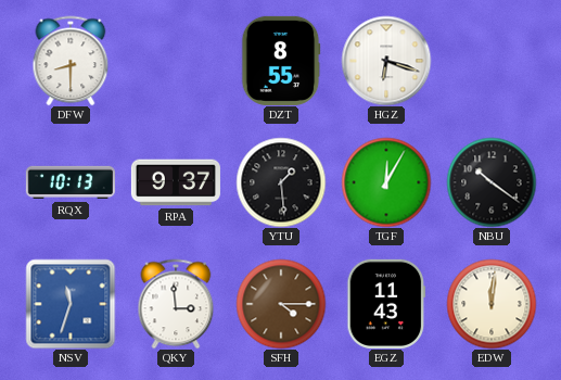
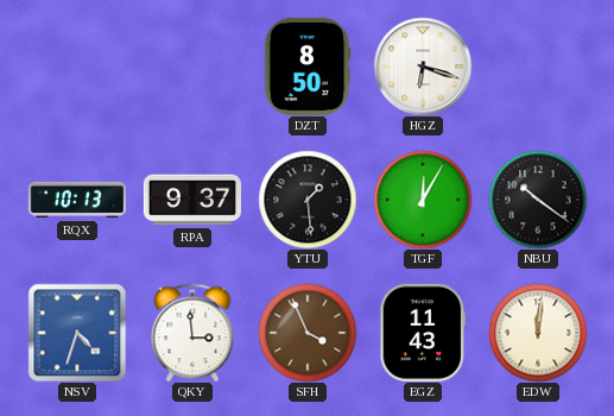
DFW: 8:30 -> none
DZT: 8:55 -> 8:50
NSV: 11:33 -> 4:33
SFH: 4:15 -> 3:56
